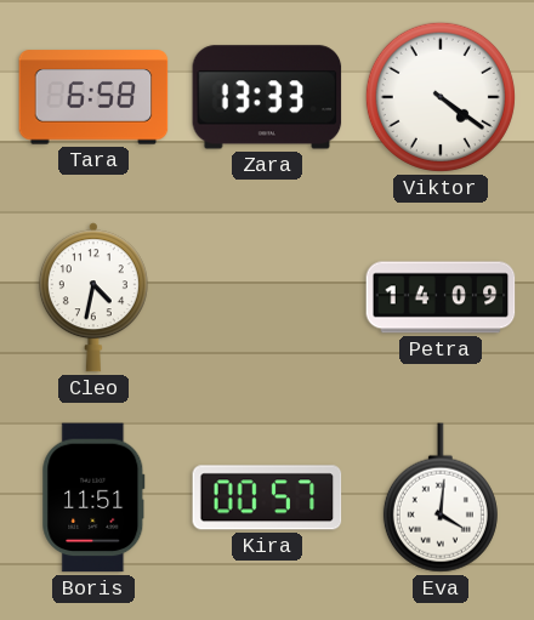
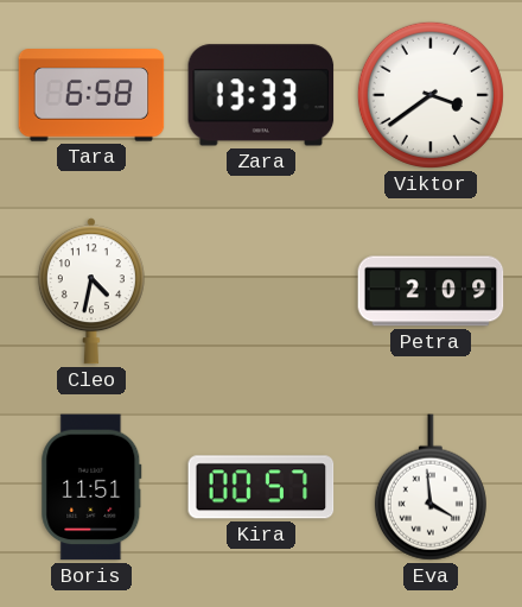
Viktor: 4:21 -> 3:39
Petra: 14:09 -> 2:09
Eva: 4:01 -> 3:59
